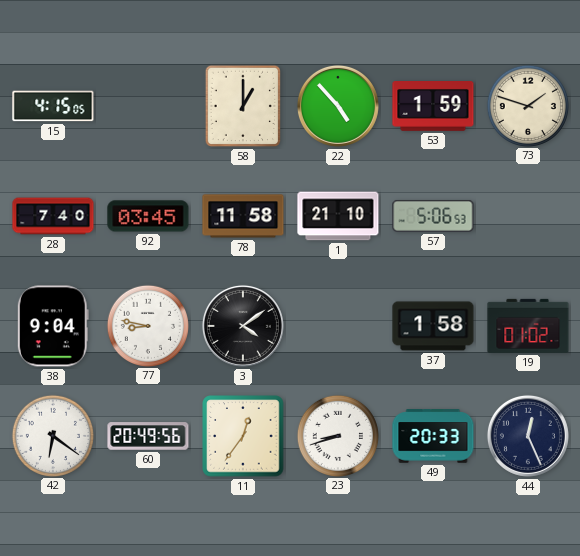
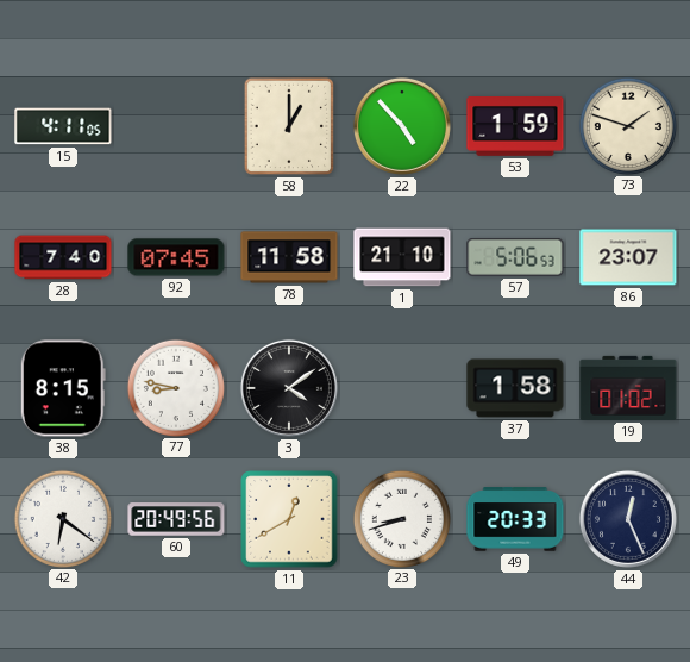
15: 4:15 -> 4:11
92: 03:45 -> 07:45
86: none -> 23:07
38: 9:04 -> 8:15
11: 12:36 -> 12:40
